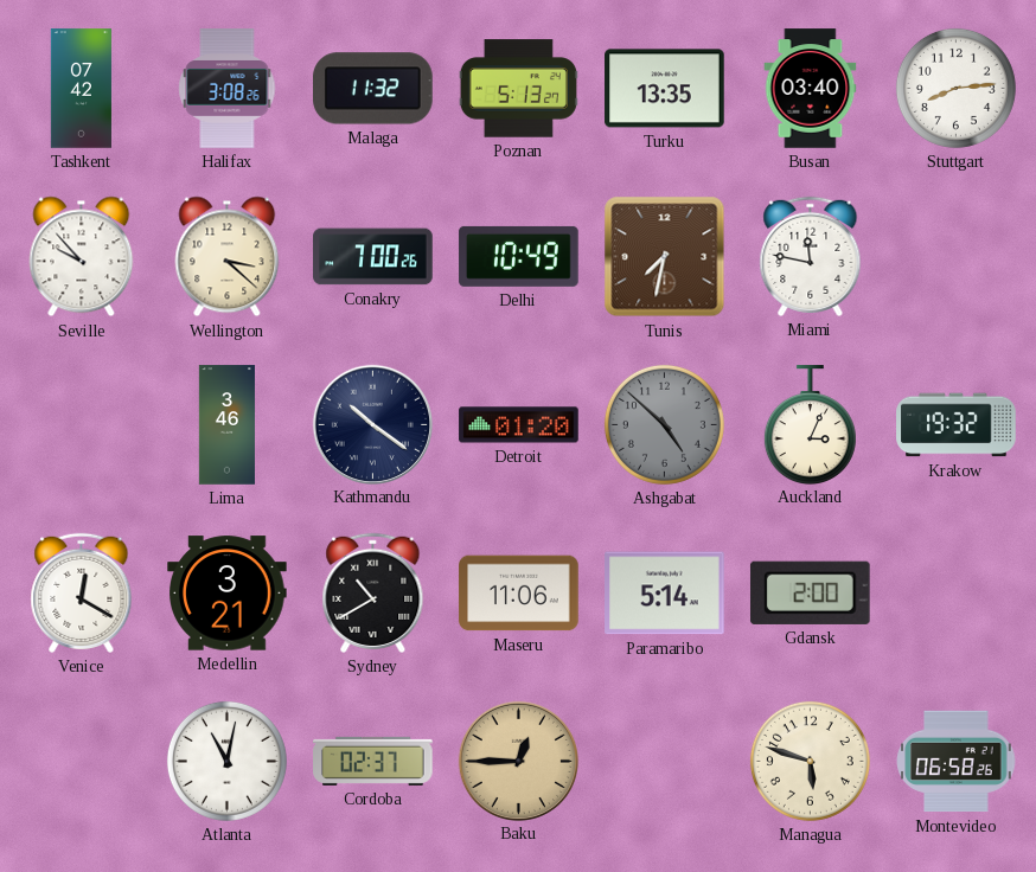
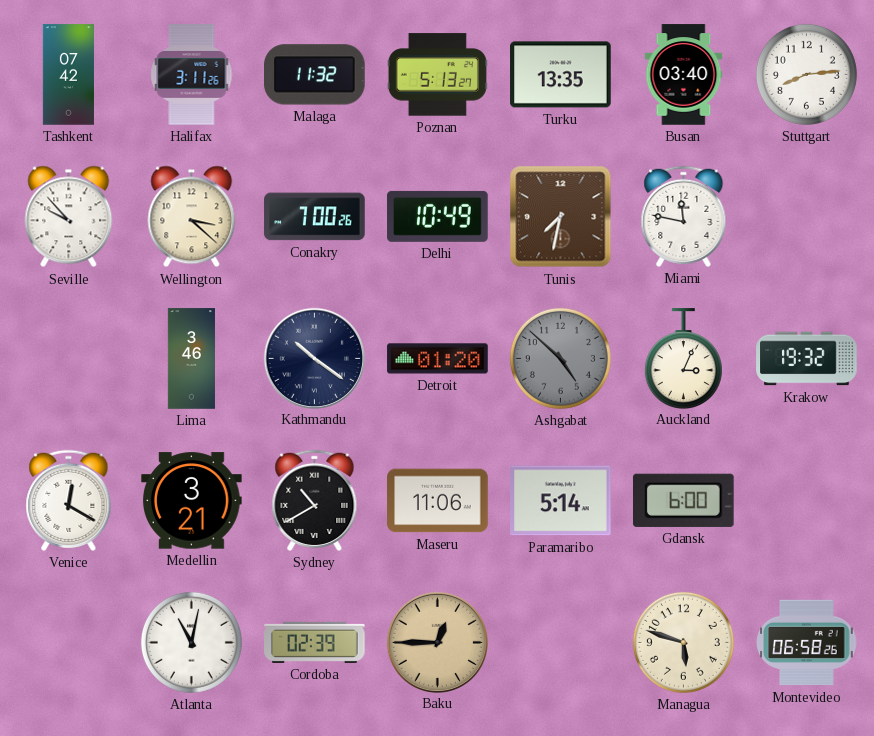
Halifax: 3:08 -> 3:11
Gdansk: 2:00 -> 6:00
Cordoba: 02:37 -> 02:39
